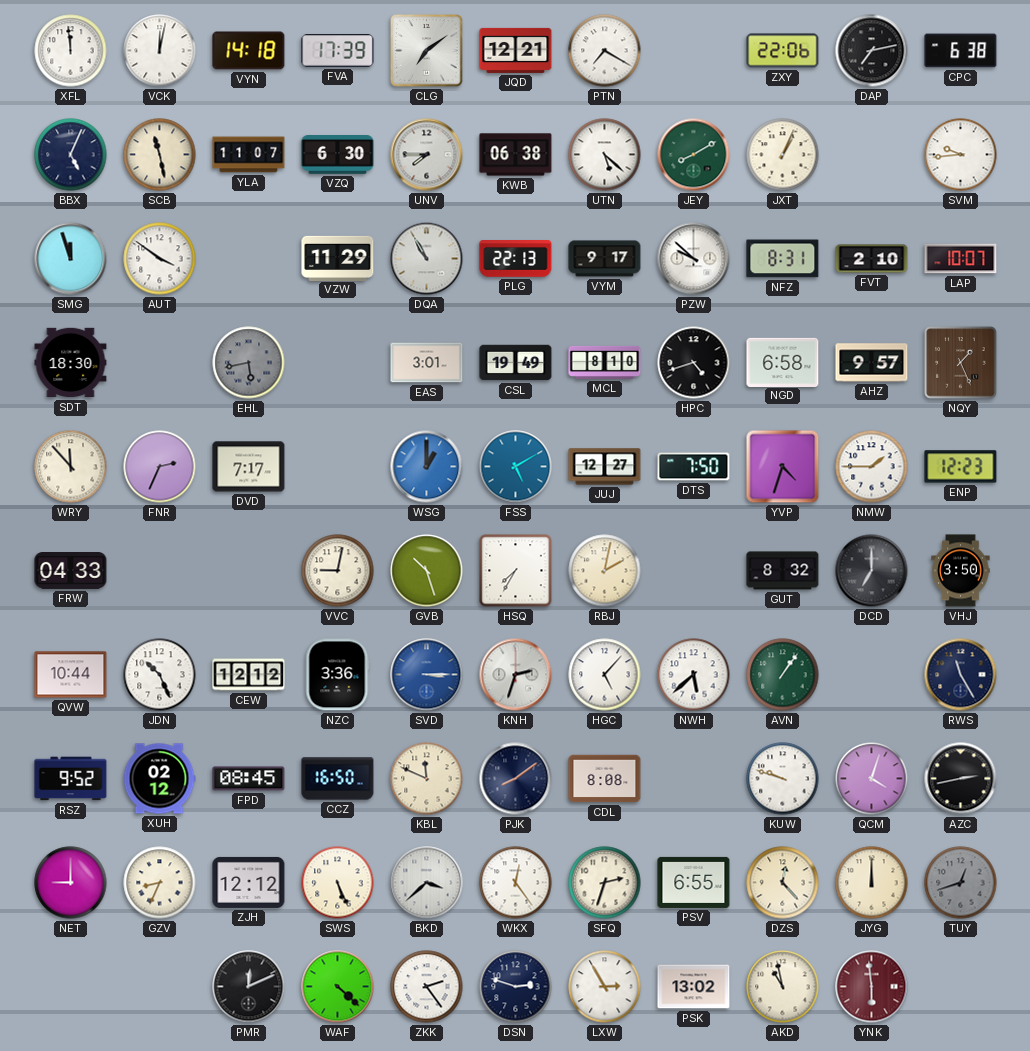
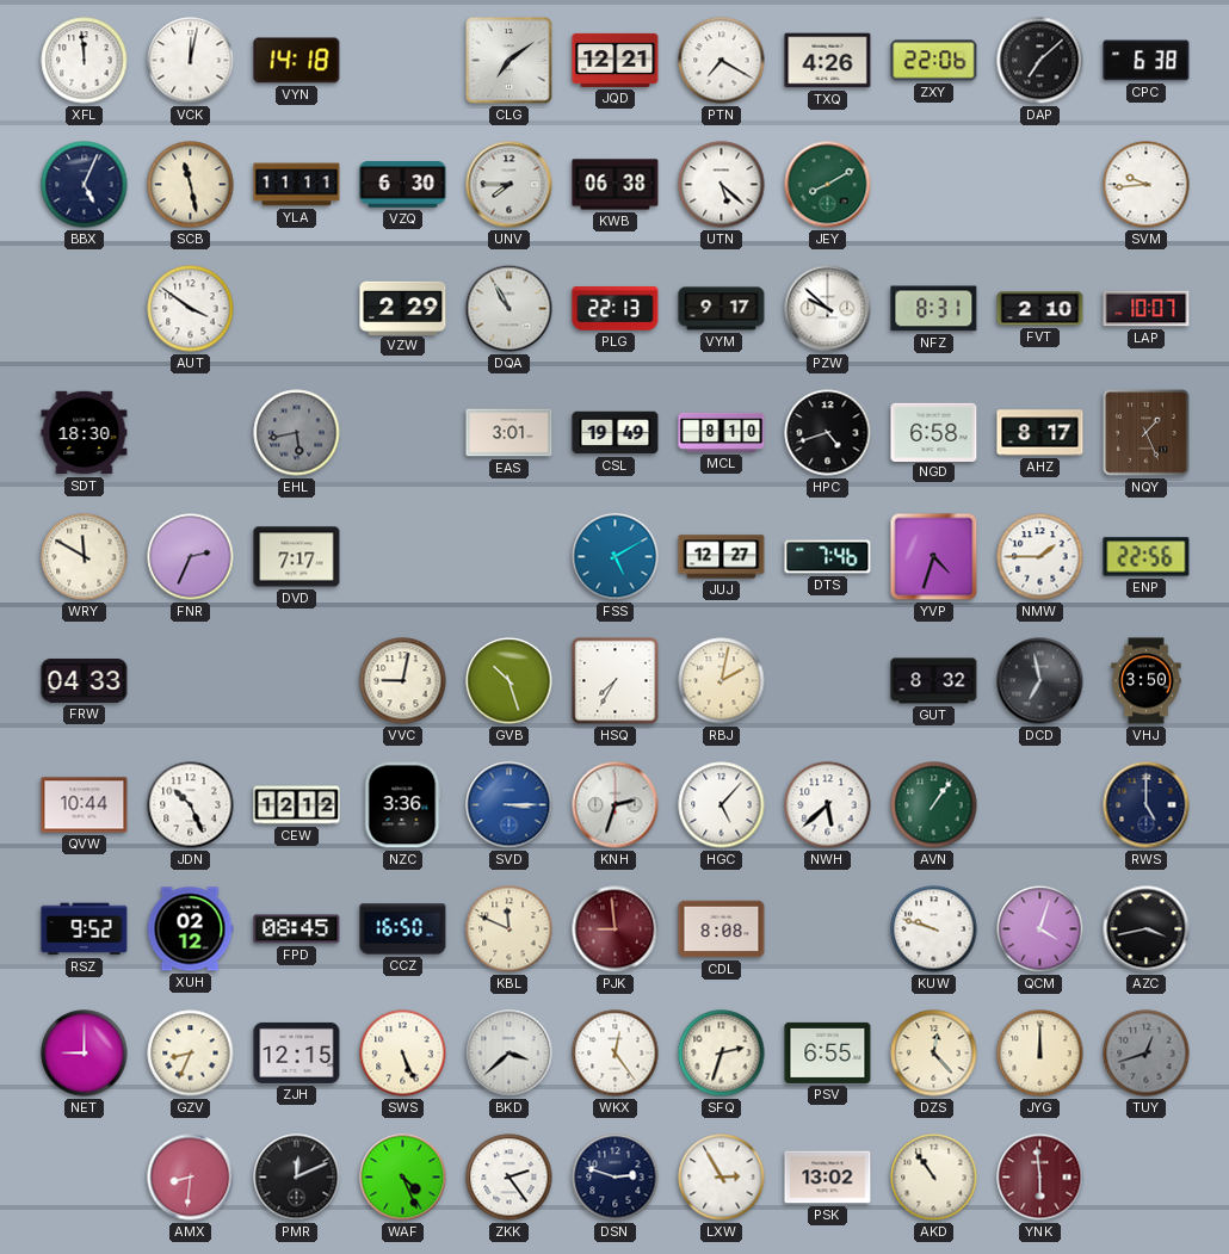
FVA: 17:39 -> none
TXQ: none -> 4:26
DAP: 7:13 -> 7:08
YLA: 11:07 -> 11:11
JXT: 1:04 -> none
SMG: 11:57 -> none
VZW: 11:29 -> 2:29
AHZ: 9:57 -> 8:17
WRY: 11:53 -> 11:50
WSG: 1:00 -> none
DTS: 7:50 -> 7:46
ENP: 12:23 -> 22:56
DCD: 7:00 -> 6:58
RWS: 11:25 -> 5:00
PJK: 8:09 -> 8:59
PJK dial: navy -> burgundy
AZC: 2:43 -> 3:43
ZJH: 12:12 -> 12:15
AMX: none -> 8:31
WAF: 4:22 -> 4:26
AKD: 10:58 -> 10:54
